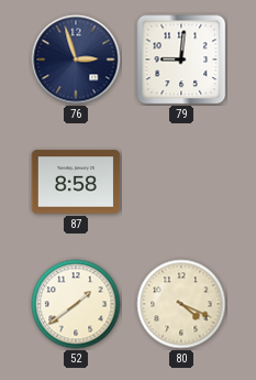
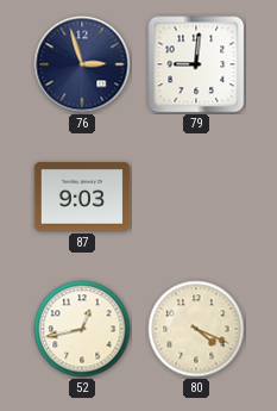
87: 8:58 -> 9:03
52: 1:39 -> 12:43
